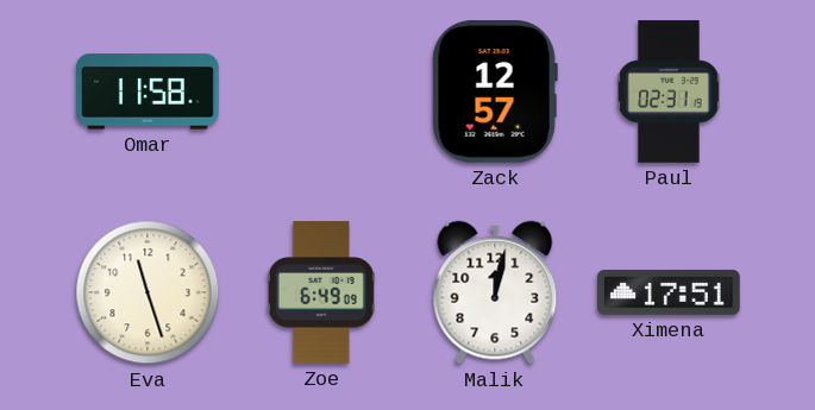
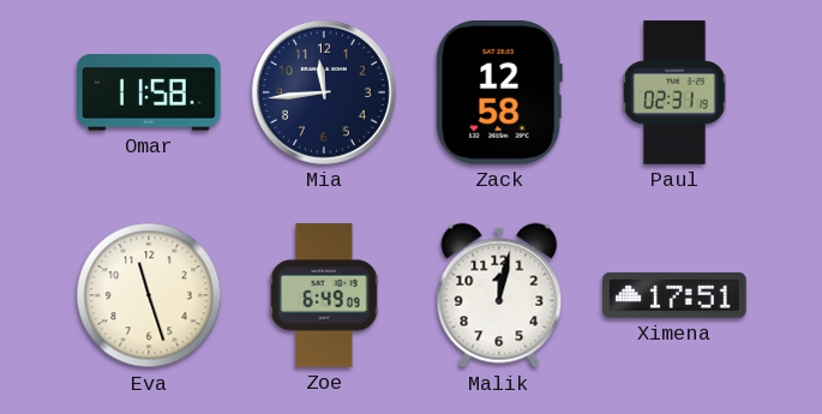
Mia: none -> 11:44
Zack: 12:57 -> 12:58
